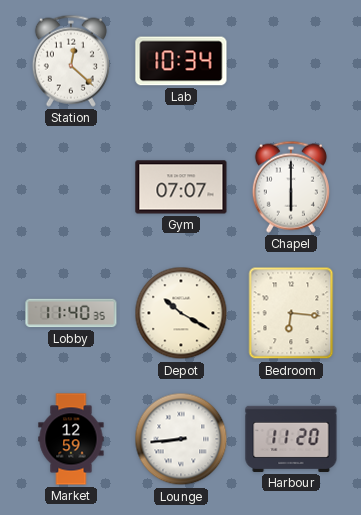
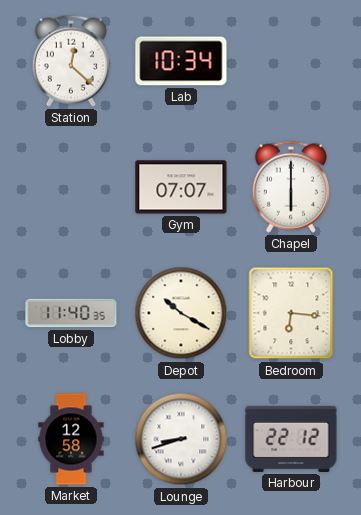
Market: 12:59 -> 12:58
Lounge: 8:44 -> 8:42
Harbour: 11:20 -> 22:12
